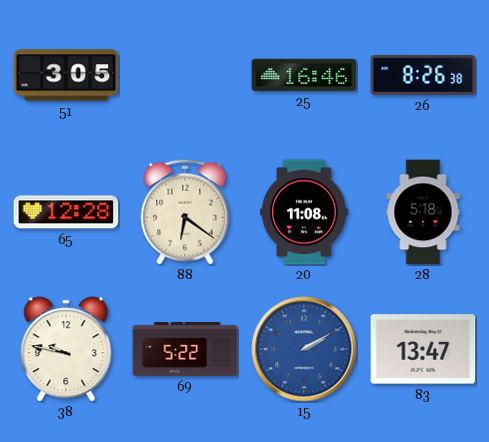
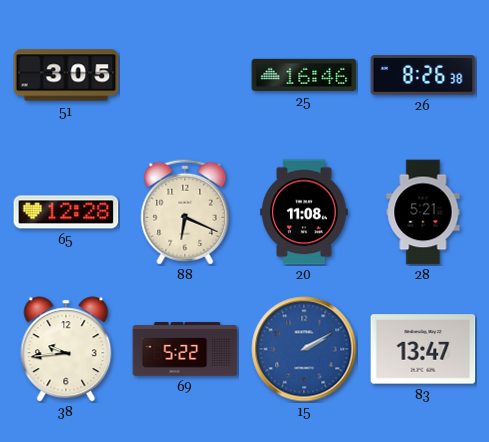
88: 6:21 -> 6:19
28: 5:18 -> 5:21
38: 9:47 -> 9:44
